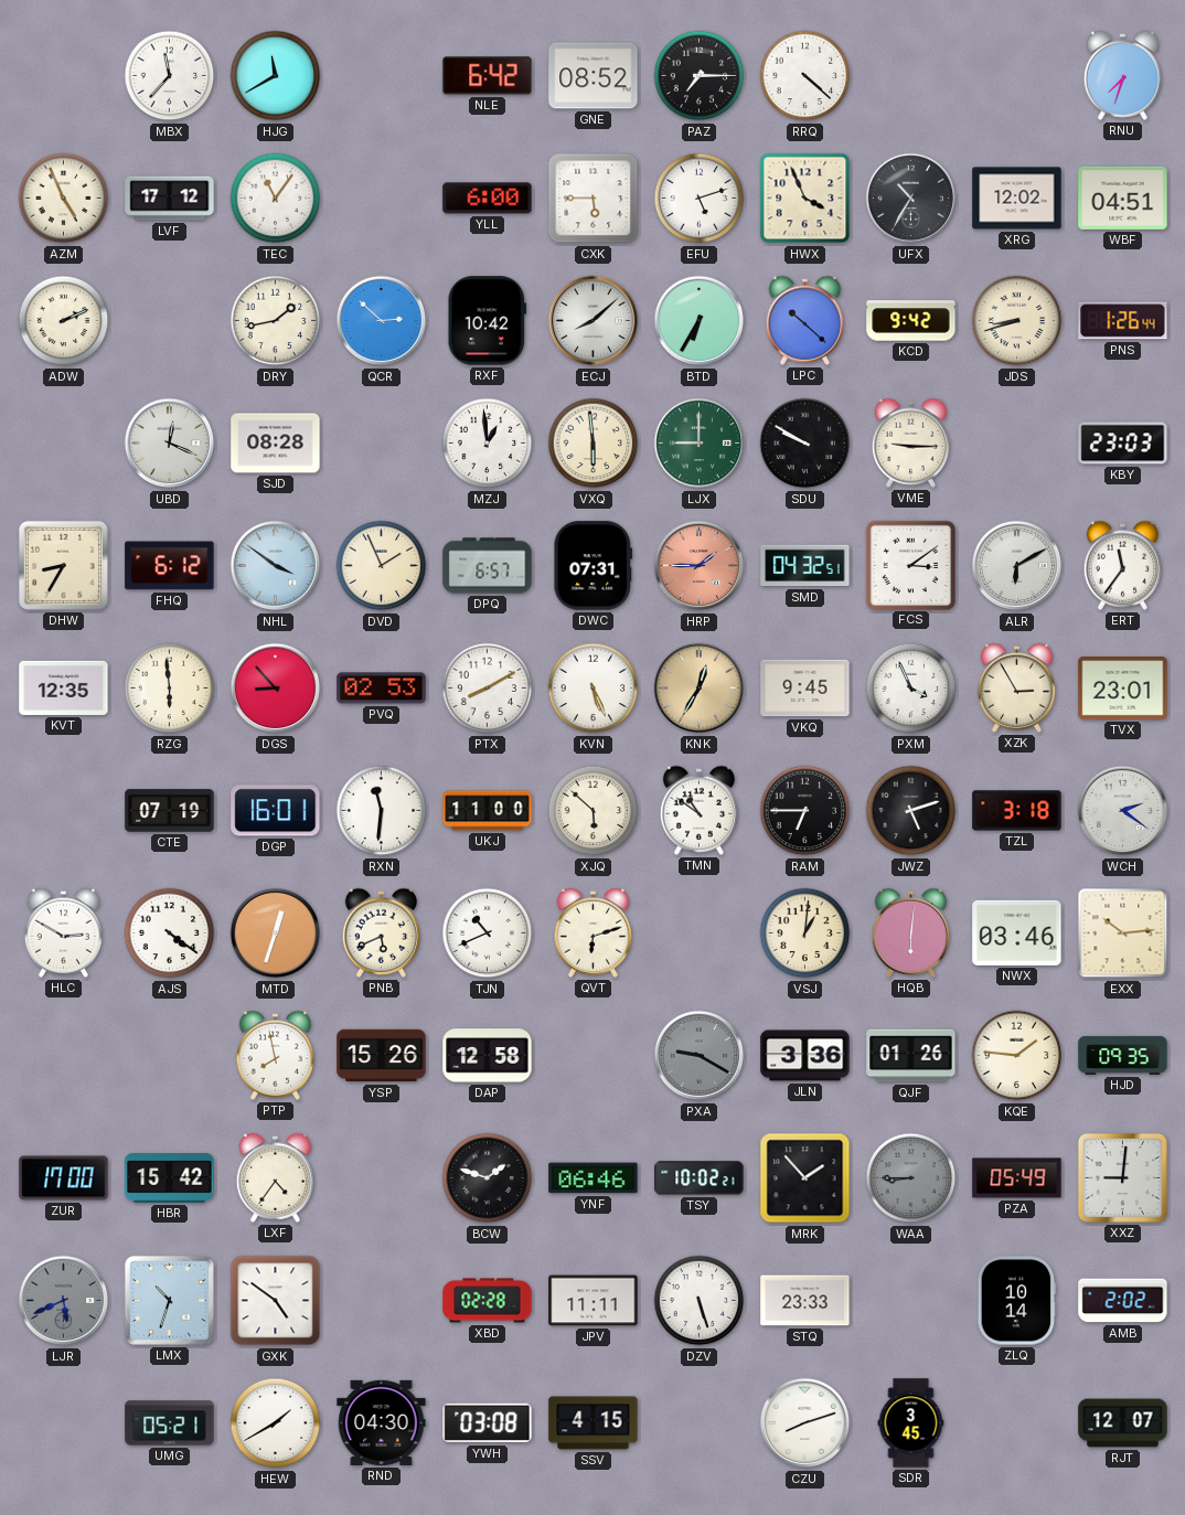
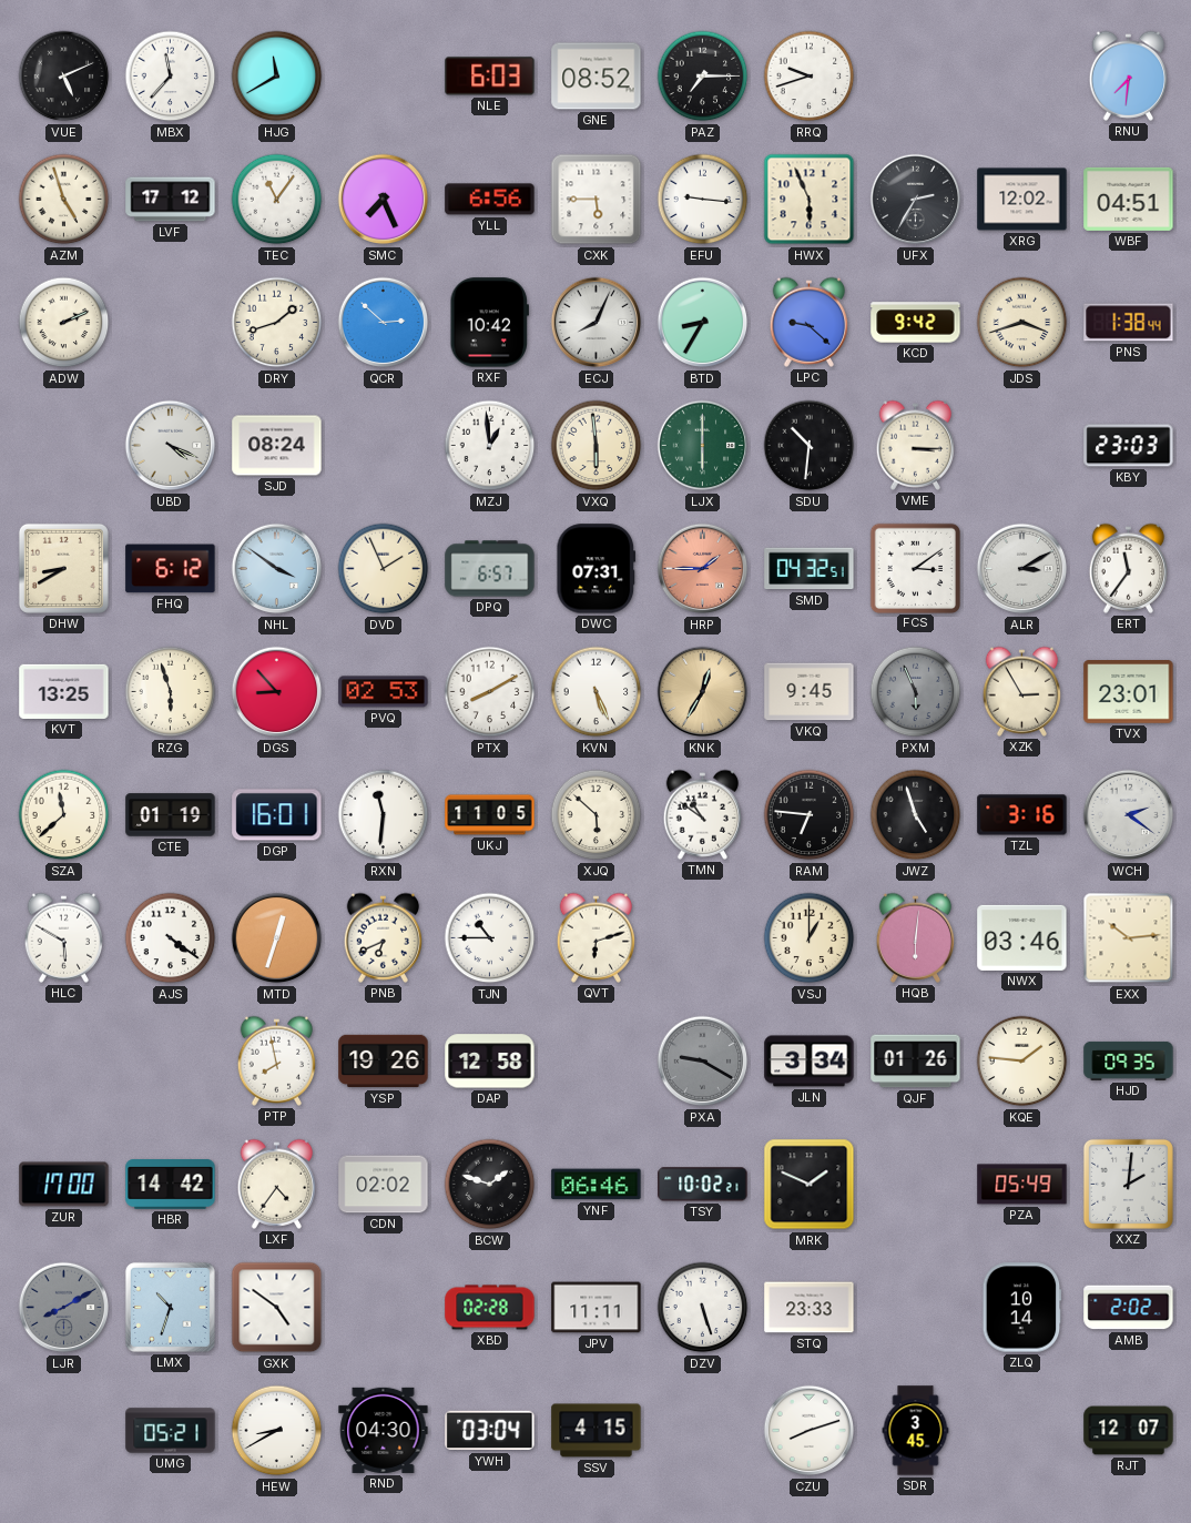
VUE: none -> 5:11
NLE: 6:42 -> 6:03
RRQ: 4:22 -> 9:42
RNU: 7:33 -> 7:31
AZM: 4:56 -> 4:57
SMC: none -> 7:26
YLL: 6:00 -> 6:56
EFU: 5:12 -> 9:16
HWX: 3:56 -> 5:56
UFX: 10:35 -> 2:35
DRY: 1:43 -> 1:42
ECJ: 8:08 -> 8:04
BTD: 6:35 -> 8:35
LPC: 10:22 -> 9:22
JDS: 8:42 -> 3:42
PNS: 1:26 -> 1:38
UBD: 12:19 -> 4:19
SJD: 08:28 -> 08:24
LJX: 9:00 -> 6:00
SDU: 9:50 -> 10:31
VME: 9:15 -> 3:15
DHW: 8:35 -> 8:40
ALR: 6:10 -> 3:10
KVT: 12:35 -> 13:25
RZG: 5:59 -> 5:57
PXM: 3:56 -> 5:56
PXM dial: white -> grey
SZA: none -> 11:38
CTE: 07:19 -> 01:19
UKJ: 11:00 -> 11:05
RAM: 6:45 -> 6:46
JWZ: 5:12 -> 4:57
TZL: 3:18 -> 3:16
HLC: 2:50 -> 5:50
PNB: 5:41 -> 6:41
TJN: 10:41 -> 10:45
VSJ: 1:01 -> 1:00
YSP: 15:26 -> 19:26
JLN: 3:36 -> 3:34
HBR: 15:42 -> 14:42
CDN: none -> 02:02
MRK: 1:53 -> 1:49
WAA: 8:45 -> none
XXZ: 9:01 -> 2:01
LJR: 5:41 -> 8:10
HEW: 1:40 -> 8:40
YWH: 03:08 -> 03:04
